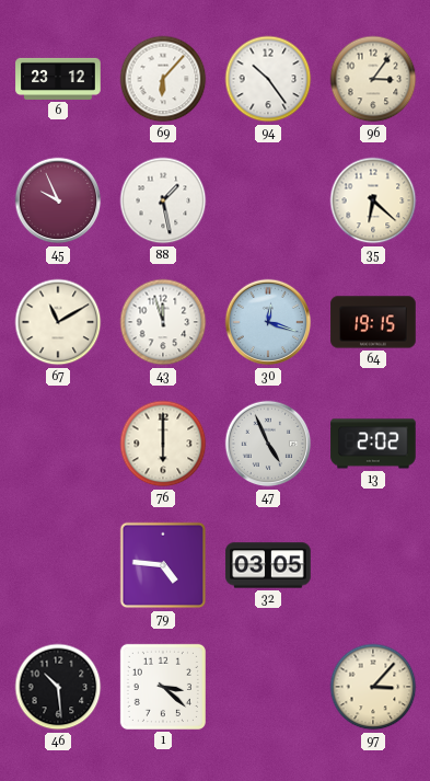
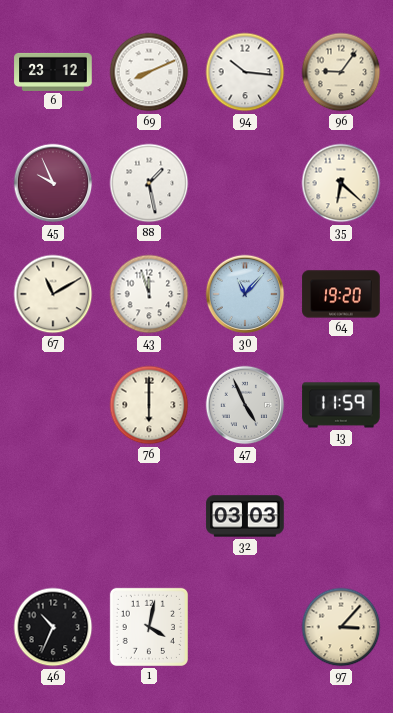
69: 6:07 -> 8:11
94: 10:24 -> 10:16
96: 3:06 -> 9:06
30: 12:18 -> 11:07
64: 19:15 -> 19:20
13: 2:02 -> 11:59
79: 4:46 -> none
32: 03:05 -> 03:03
46: 10:29 -> 10:34
1: 3:22 -> 4:02
